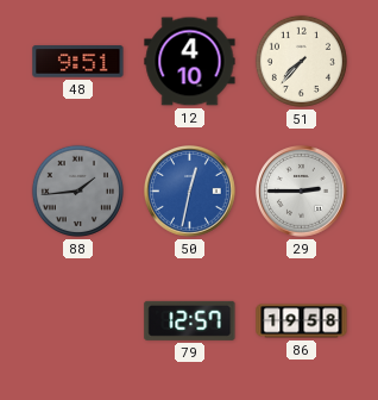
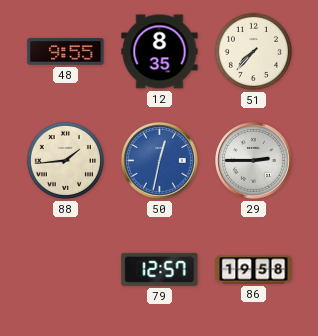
48: 9:51 -> 9:55
12: 4:10 -> 8:35
88 dial: grey -> cream
